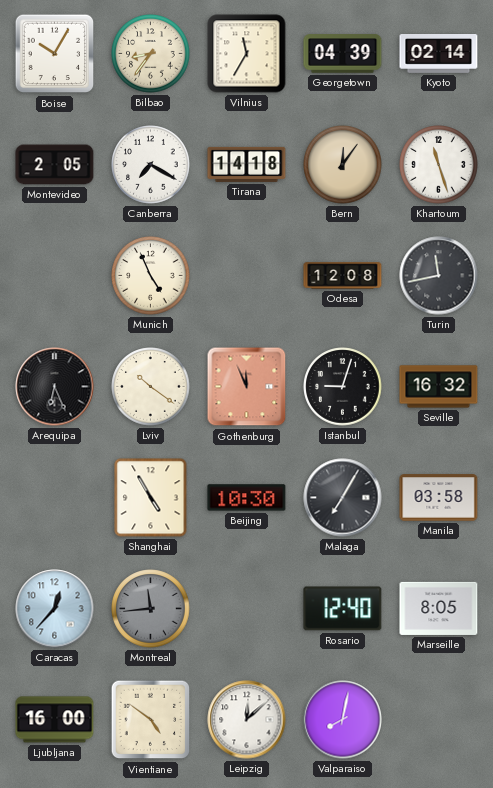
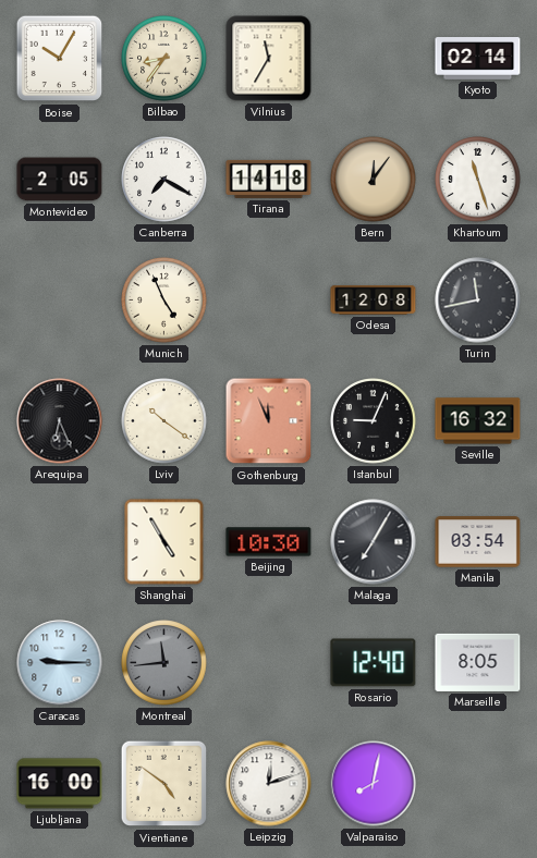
Georgetown: 04:39 -> none
Istanbul: 9:03 -> 9:04
Manila: 03:58 -> 03:54
Caracas: 12:37 -> 9:15
Leipzig: 12:08 -> 12:12
